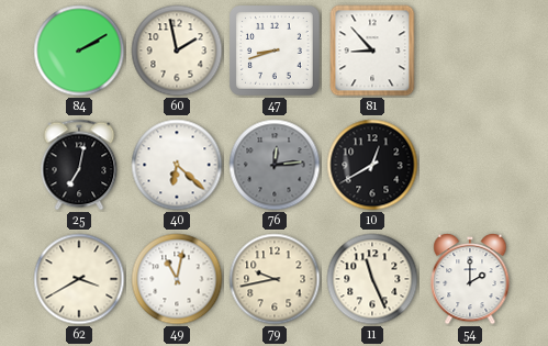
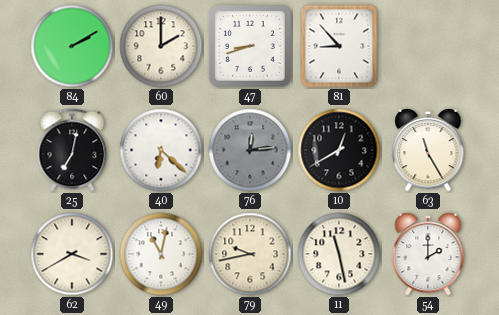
60: 1:58 -> 2:00
63: none -> 11:25
11: 11:26 -> 11:28
